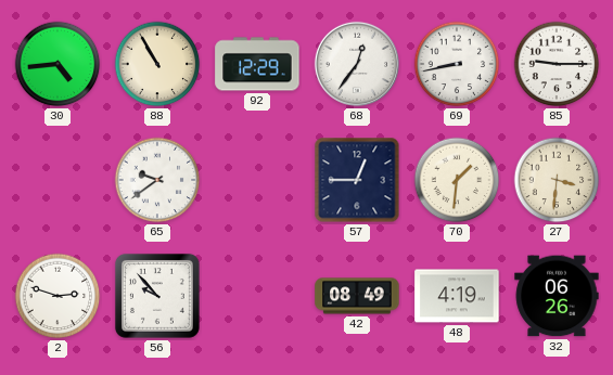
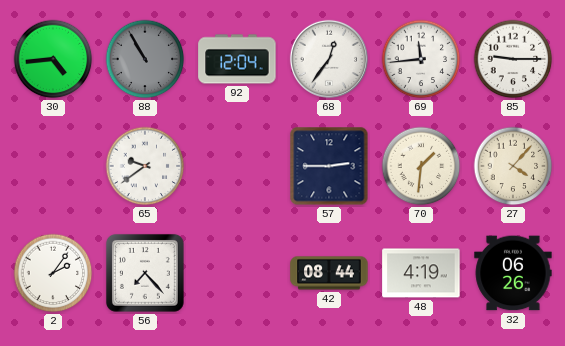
88 dial: cream -> grey
92: 12:29 -> 12:04
69: 8:43 -> 11:44
57: 12:45 -> 2:45
27: 3:31 -> 4:07
2: 2:48 -> 2:06
56: 9:53 -> 7:23
42: 08:49 -> 08:44
